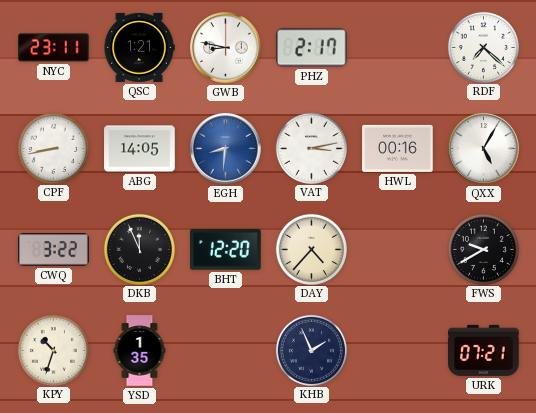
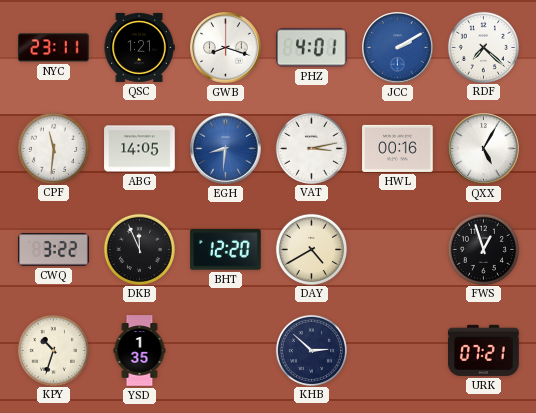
GWB: 8:47 -> 8:18
PHZ: 2:17 -> 4:01
JCC: none -> 2:10
CPF: 8:43 -> 11:31
DAY: 4:37 -> 4:40
FWS: 9:40 -> 12:57
KHB: 1:56 -> 2:52
